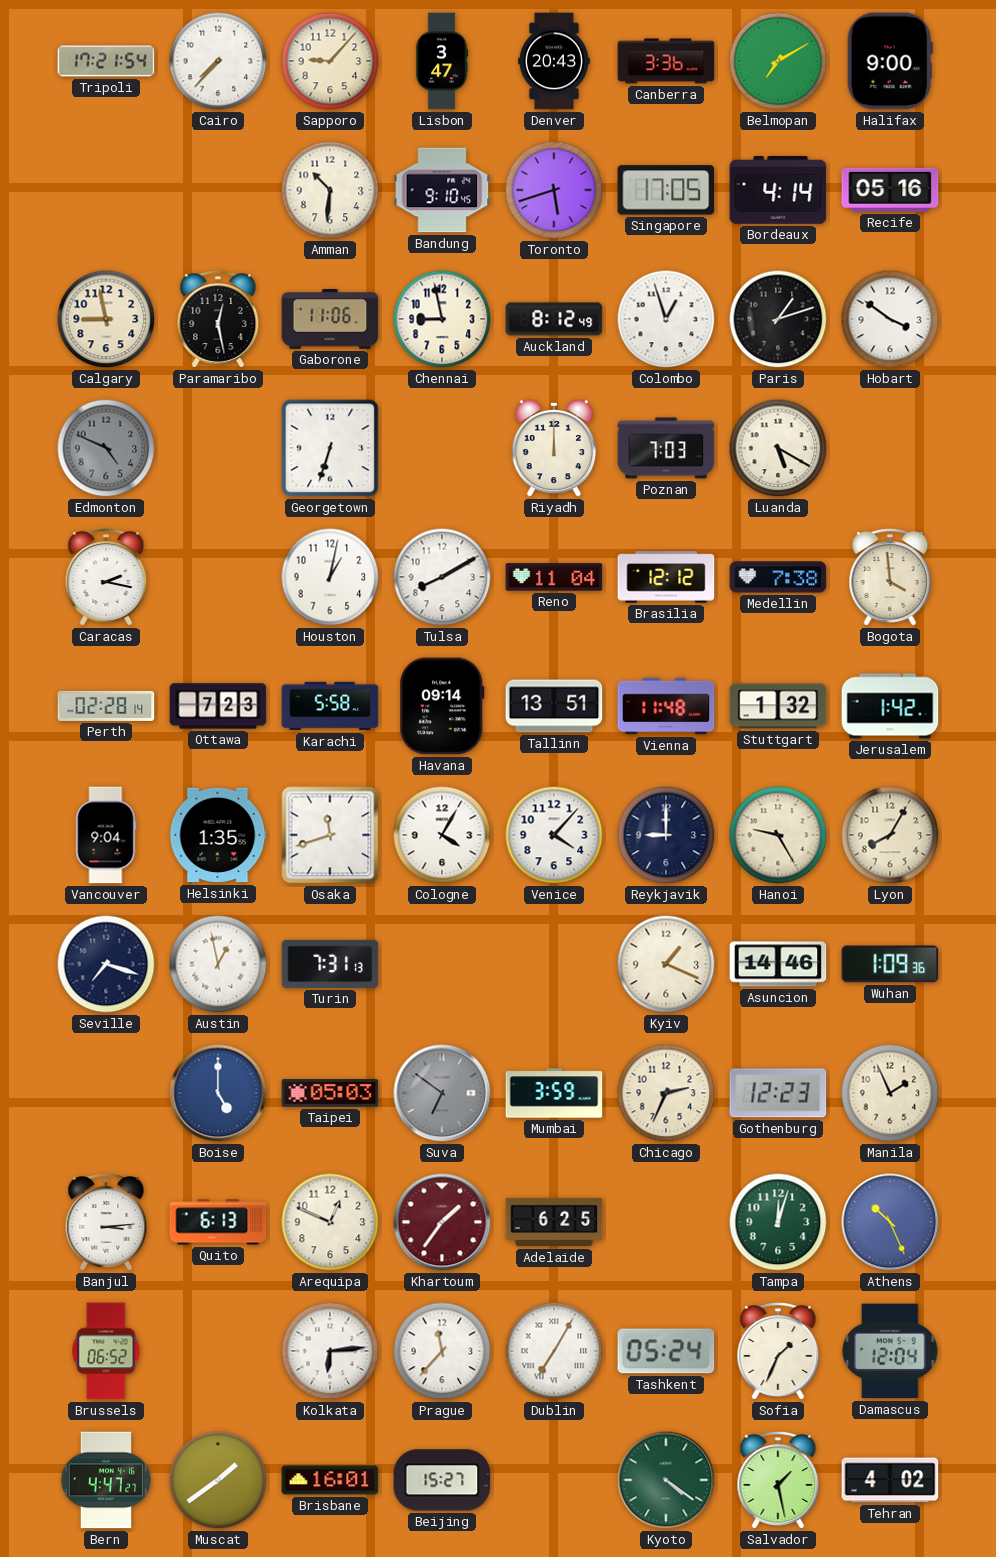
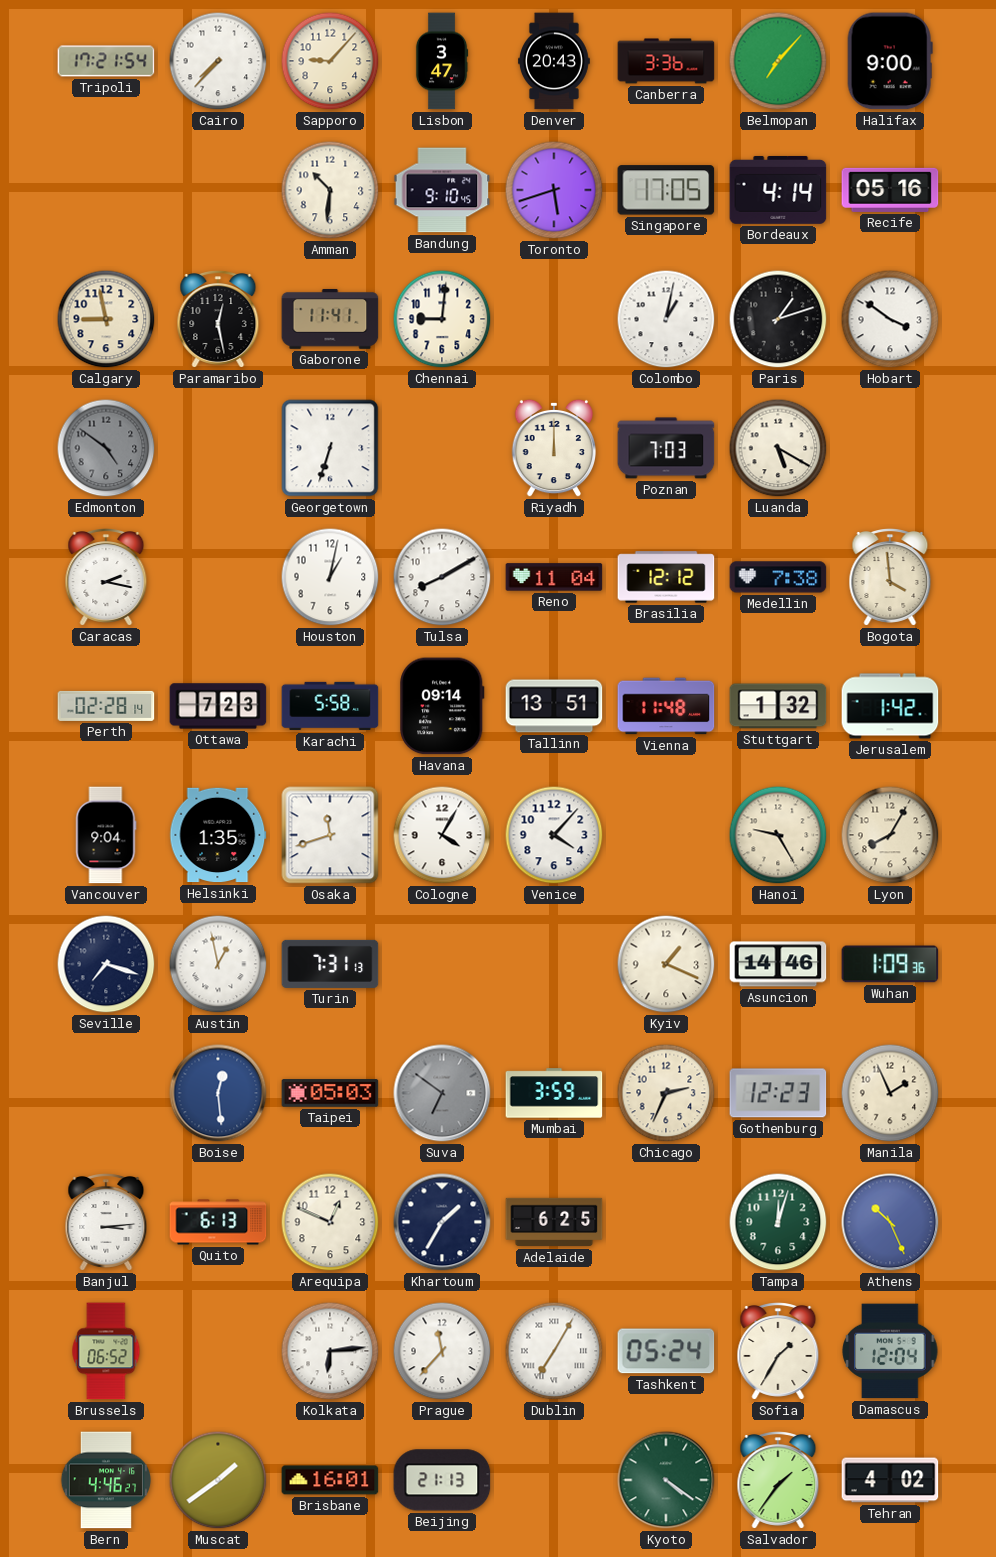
Belmopan: 7:10 -> 7:07
Gaborone: 11:06 -> 11:41
Chennai: 8:58 -> 9:01
Auckland: 8:12 -> none
Colombo: 12:57 -> 1:02
Edmonton: 4:49 -> 4:51
Reykjavik: 9:00 -> none
Boise: 5:00 -> 12:29
Khartoum: 1:36 -> 1:35
Khartoum dial: burgundy -> navy
Sofia: 1:34 -> 1:35
Bern: 4:47 -> 4:46
Beijing: 15:27 -> 21:13
Salvador: 1:28 -> 1:36
